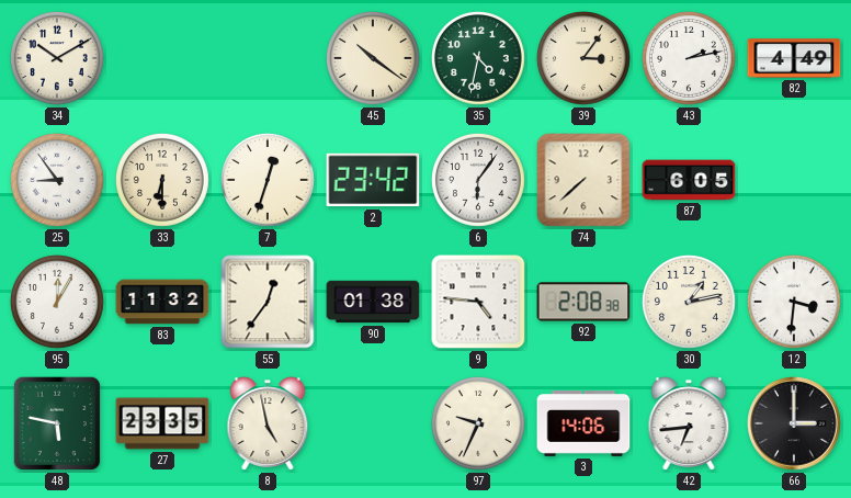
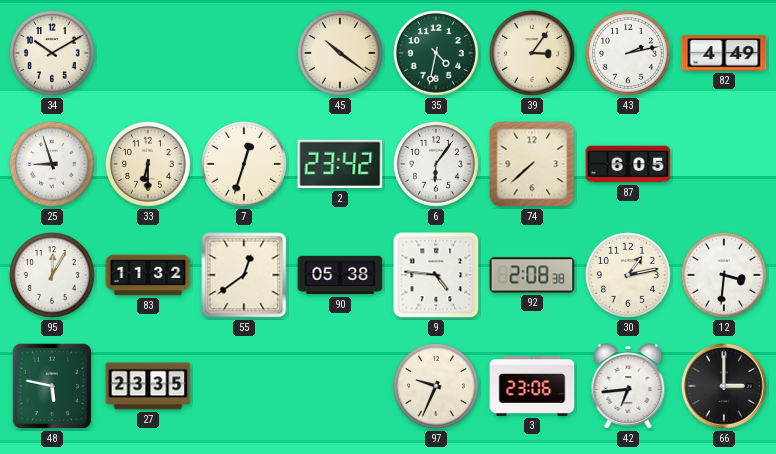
25: 8:54 -> 8:57
55: 12:36 -> 12:39
90: 01:38 -> 05:38
8: 4:58 -> none
3: 14:06 -> 23:06
